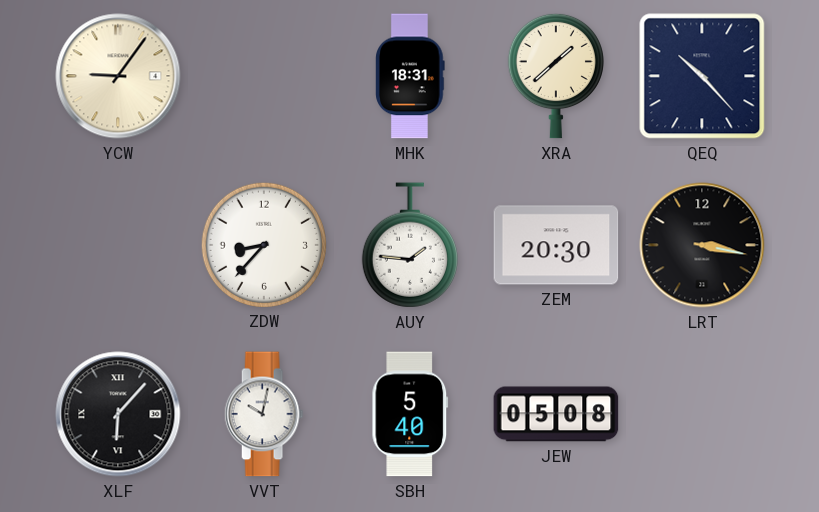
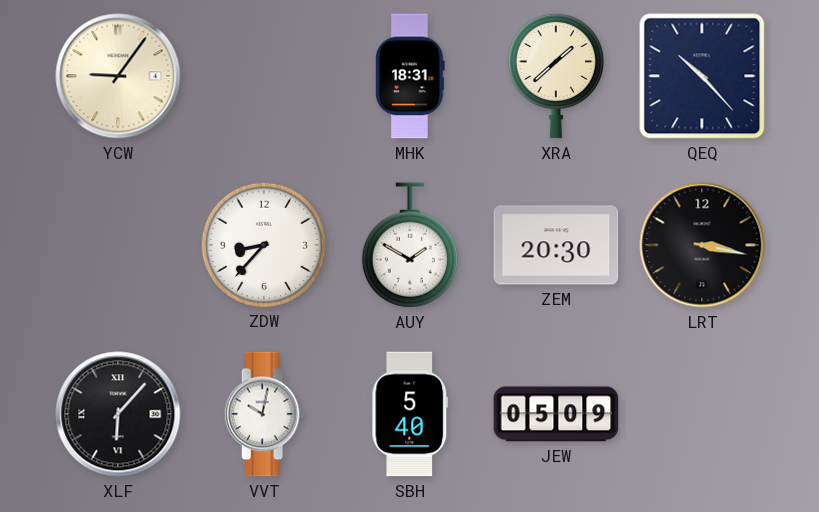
AUY: 1:46 -> 1:50
JEW: 05:08 -> 05:09
